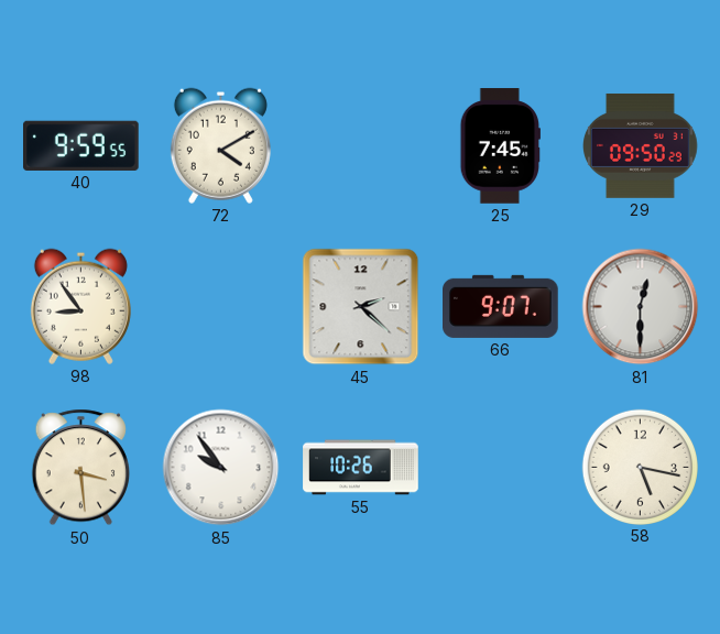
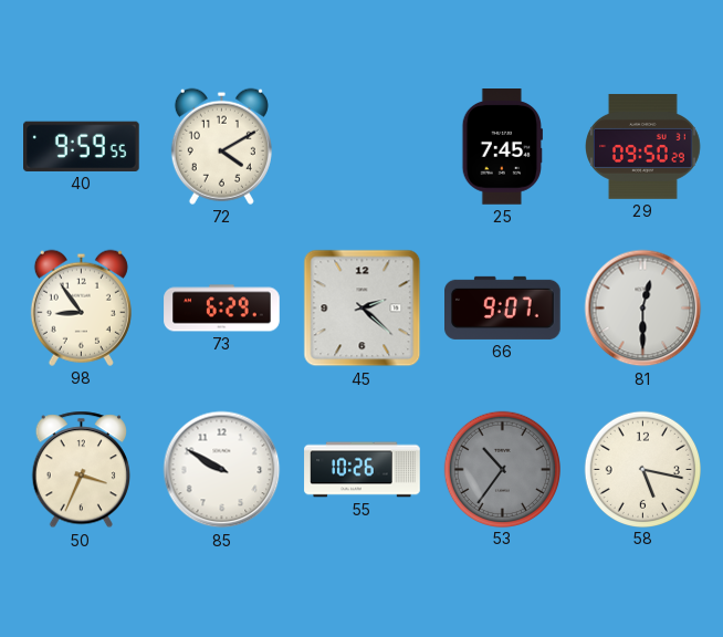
73: none -> 6:29
50: 3:29 -> 3:34
85: 9:54 -> 9:50
53: none -> 10:36
